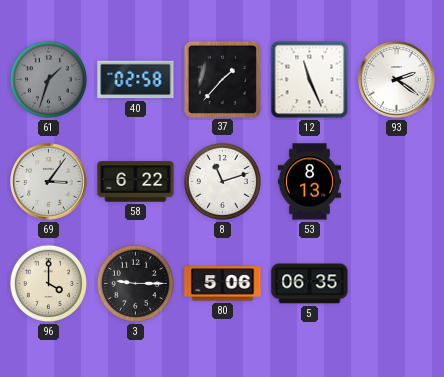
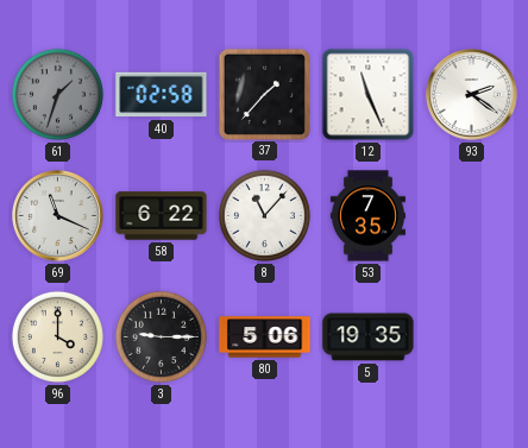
69: 3:06 -> 11:19
8: 11:12 -> 11:07
53: 8:13 -> 7:35
5: 06:35 -> 19:35
